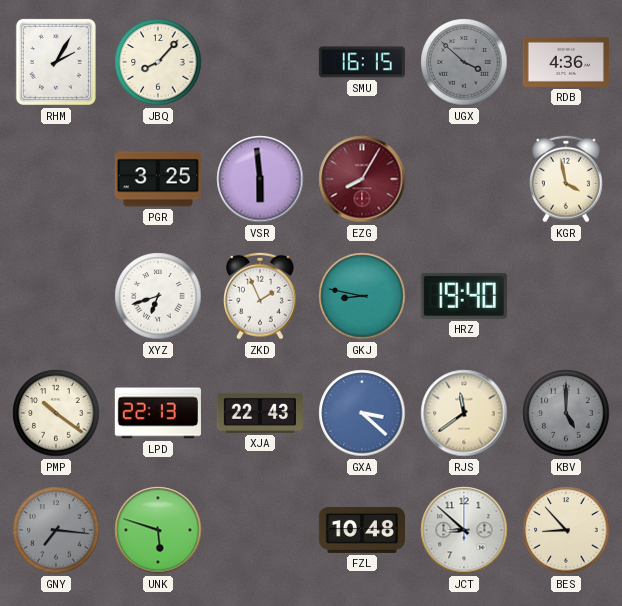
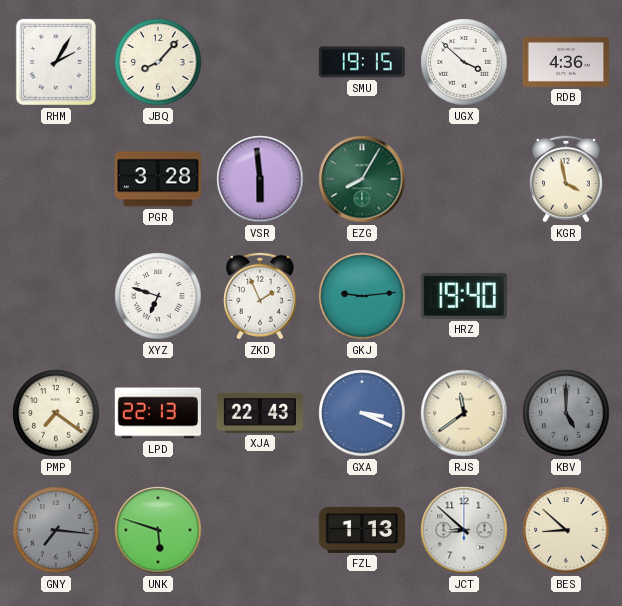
SMU: 16:15 -> 19:15
UGX dial: grey -> white
PGR: 3:25 -> 3:28
EZG dial: burgundy -> green
XYZ: 6:42 -> 6:48
GKJ: 8:47 -> 9:14
PMP: 10:21 -> 7:21
GXA: 3:22 -> 3:19
FZL: 10:48 -> 1:13
BES: 8:53 -> 8:52
